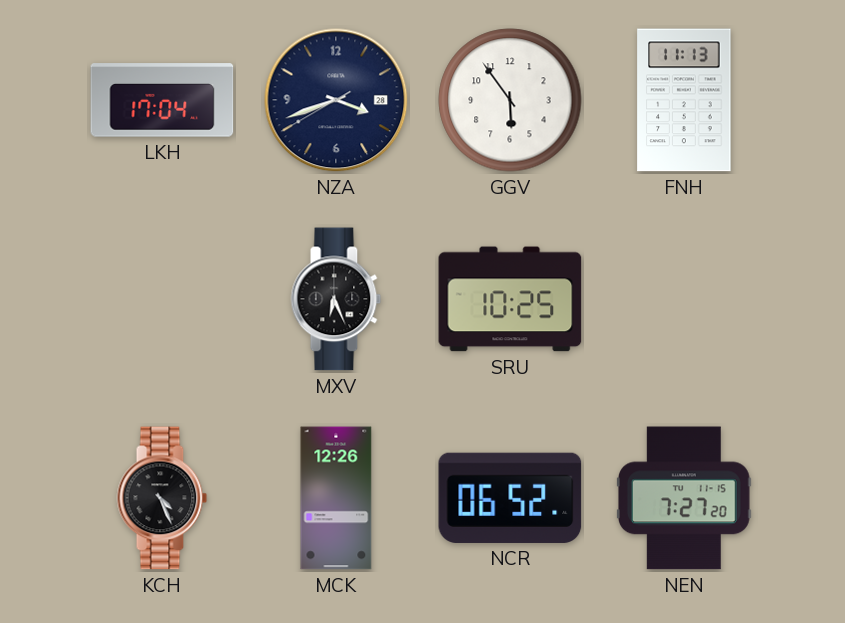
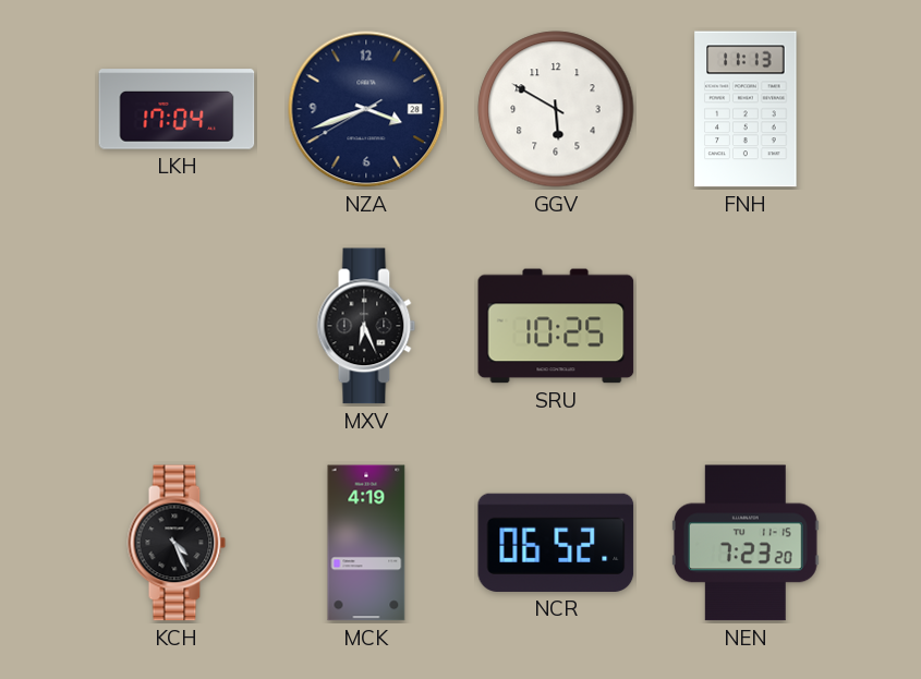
GGV: 5:54 -> 5:50
MCK: 12:26 -> 4:19
NEN: 7:27 -> 7:23
